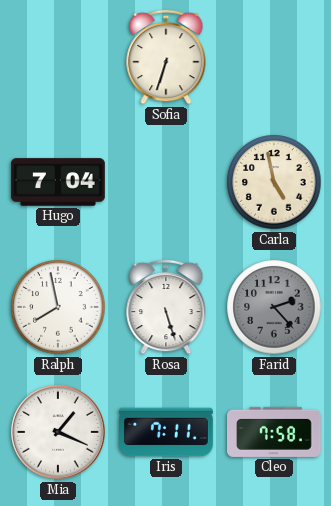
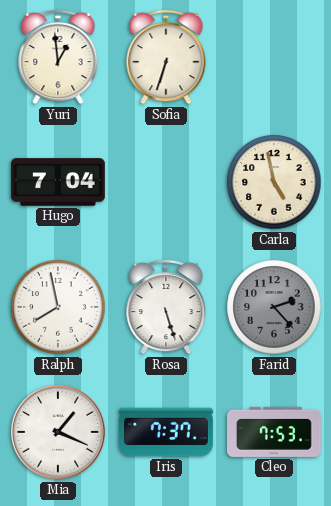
Yuri: none -> 12:59
Iris: 7:11 -> 7:37
Cleo: 7:58 -> 7:53
